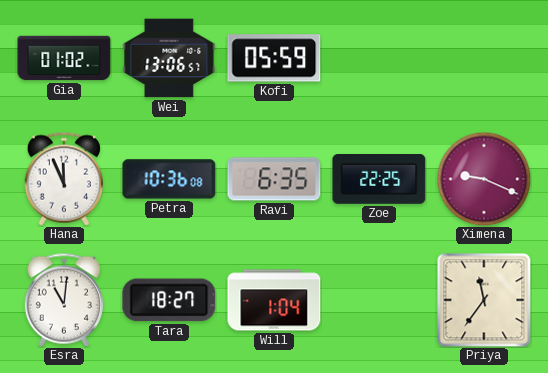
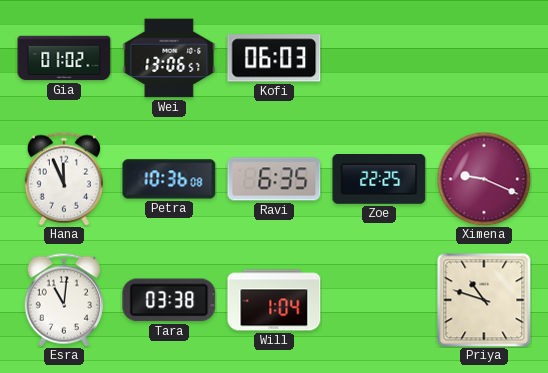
Kofi: 05:59 -> 06:03
Tara: 18:27 -> 03:38
Priya: 11:36 -> 10:48
